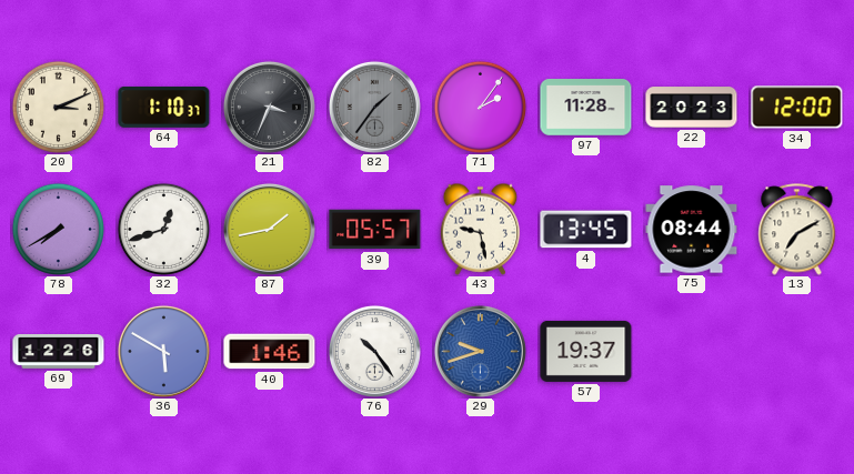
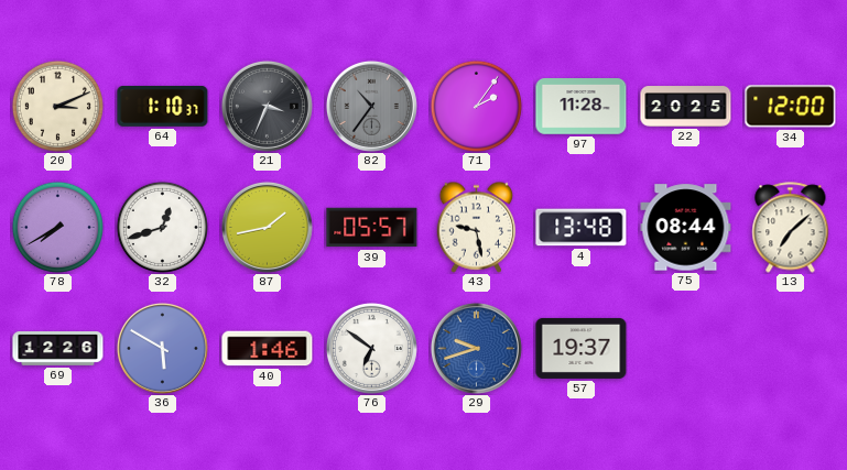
82: 1:36 -> 10:36
22: 20:23 -> 20:25
4: 13:45 -> 13:48
13: 7:10 -> 7:08
76: 10:24 -> 6:51
